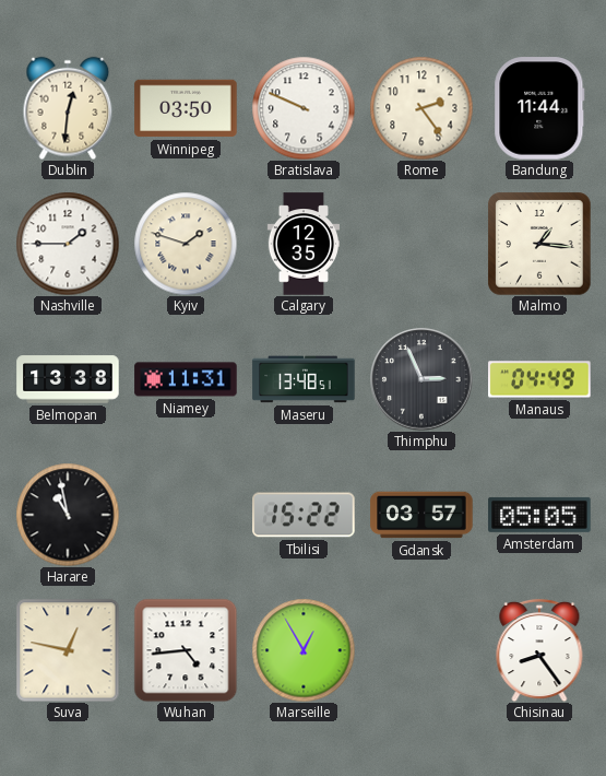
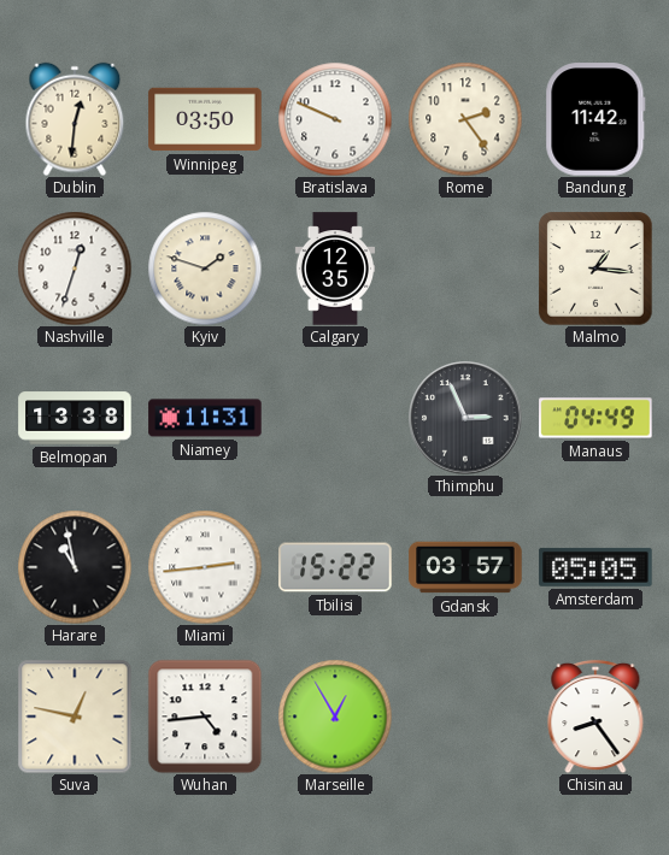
Bandung: 11:44 -> 11:42
Nashville: 1:45 -> 12:33
Maseru: 13:48 -> none
Miami: none -> 2:44
